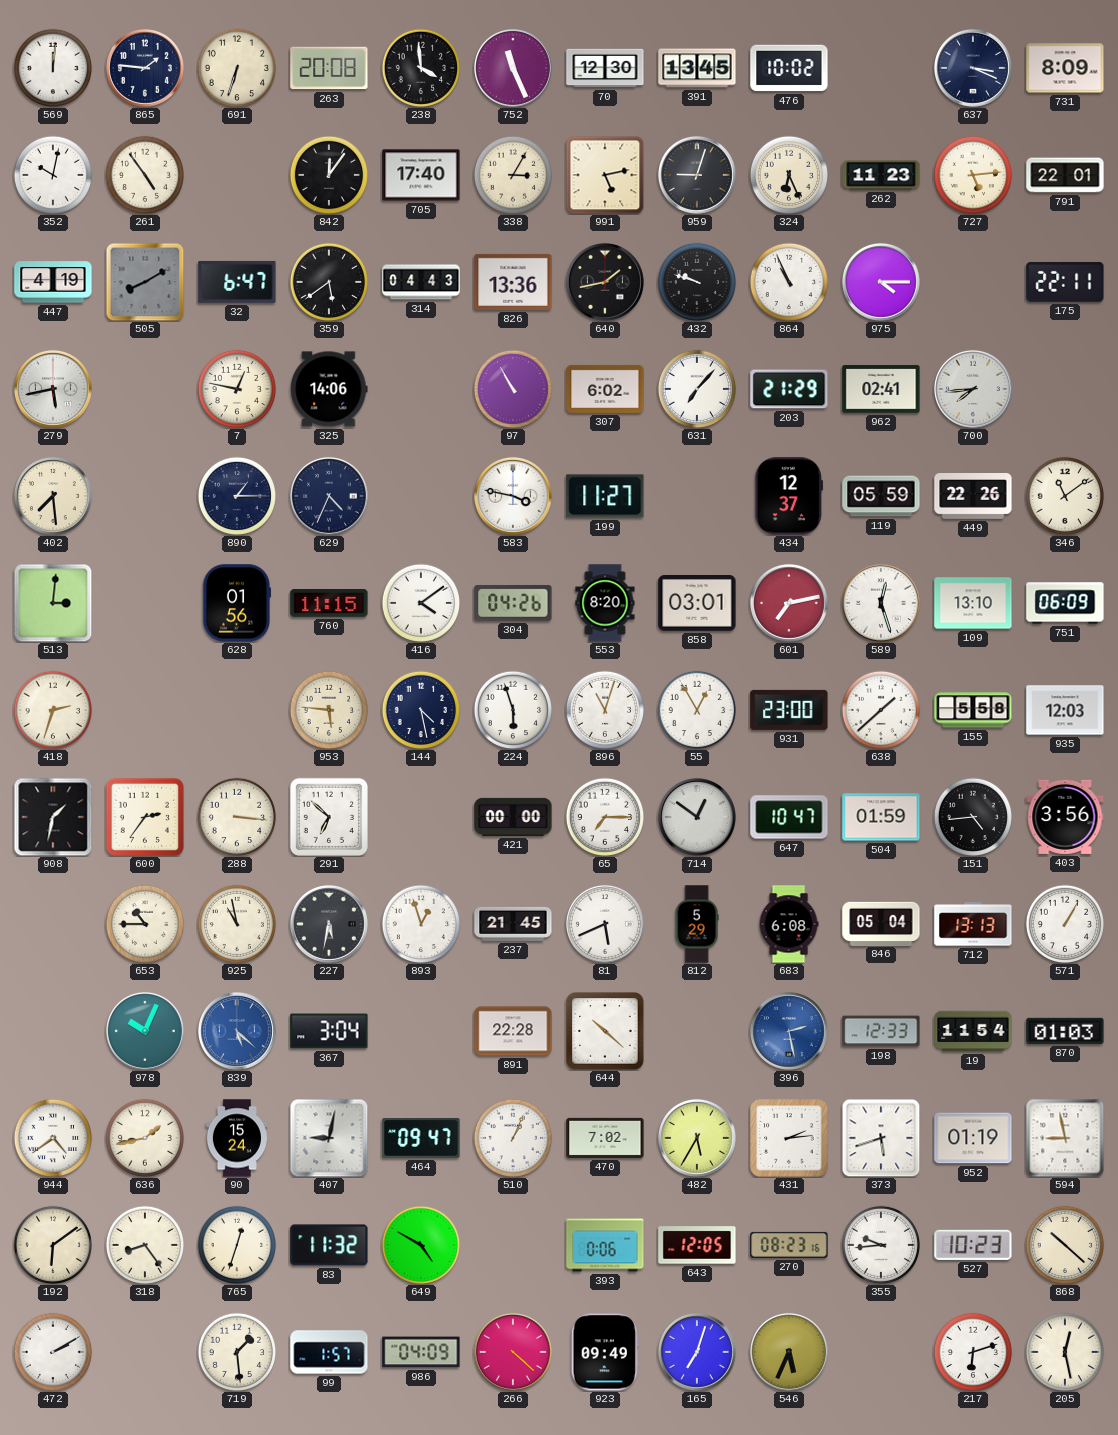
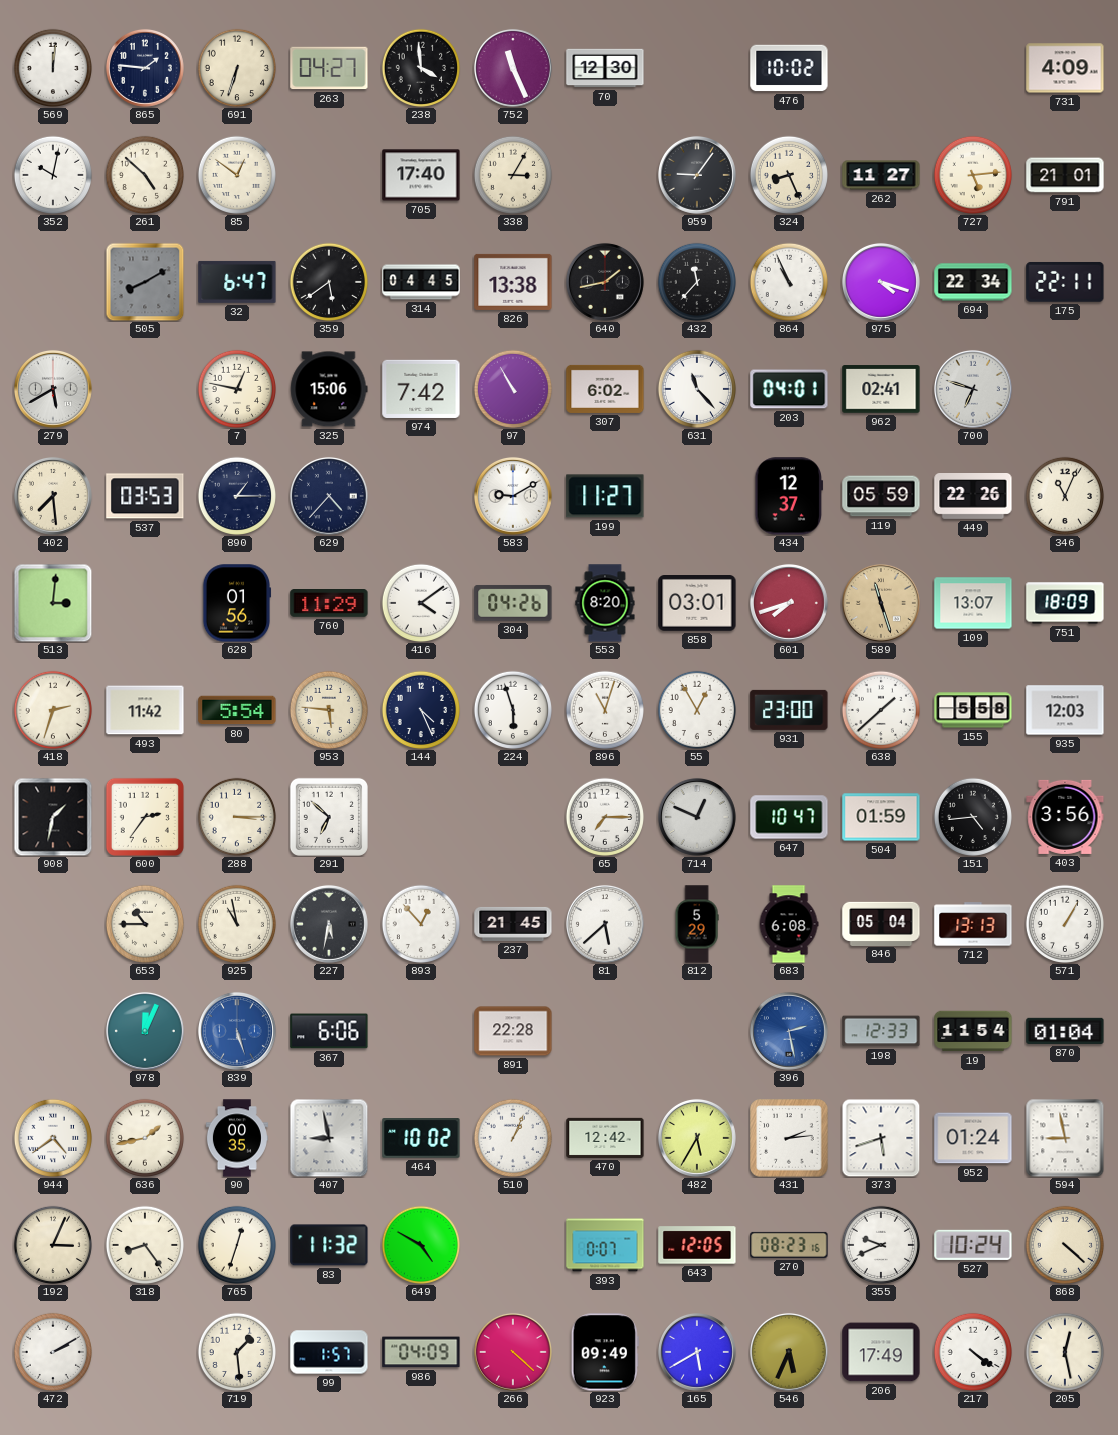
263: 20:08 -> 04:27
391: 13:45 -> none
637: 3:19 -> none
731: 8:09 -> 4:09
261: 4:54 -> 4:52
85: none -> 12:51
842: 12:06 -> none
991: 5:13 -> none
959: 9:03 -> 9:06
324: 6:26 -> 8:26
262: 11:23 -> 11:27
791: 22:01 -> 21:01
447: 4:19 -> none
314: 04:43 -> 04:45
826: 13:36 -> 13:38
432: 9:48 -> 11:37
975: 4:15 -> 4:18
694: none -> 22:34
279: 5:43 -> 5:40
325: 14:06 -> 15:06
974: none -> 7:42
631: 7:07 -> 11:23
203: 21:29 -> 04:01
700: 7:44 -> 6:48
537: none -> 03:53
629: 4:34 -> 4:37
583: 3:47 -> 9:10
346: 11:09 -> 11:04
760: 11:15 -> 11:29
601: 7:13 -> 7:42
589: 12:27 -> 11:27
589 dial: white -> champagne
109: 13:10 -> 13:07
751: 06:09 -> 18:09
493: none -> 11:42
80: none -> 5:54
144: 4:28 -> 4:26
288: 3:16 -> 3:15
421: 00:00 -> none
714: 12:51 -> 12:49
893: 12:57 -> 12:53
81: 5:41 -> 5:38
978: 10:04 -> 12:04
839: 5:22 -> 5:27
367: 3:04 -> 6:06
644: 10:22 -> none
870: 01:03 -> 01:04
90: 15:24 -> 00:35
407: 9:02 -> 8:58
464: 09:47 -> 10:02
470: 7:02 -> 12:42
952: 01:19 -> 01:24
192: 6:09 -> 3:04
393: 0:06 -> 0:07
355: 9:44 -> 9:41
527: 10:23 -> 10:24
868: 10:22 -> 4:22
165: 7:03 -> 5:40
206: none -> 17:49
217: 6:12 -> 4:21
